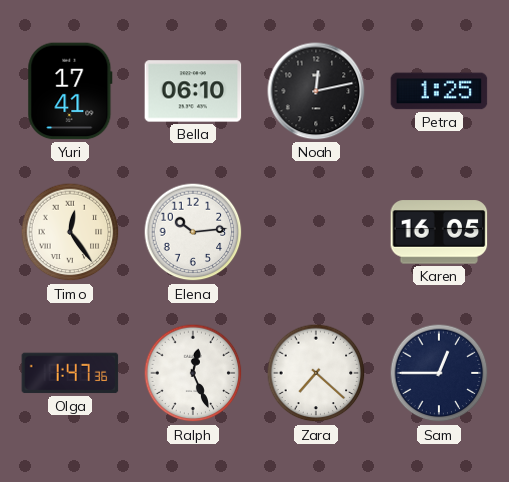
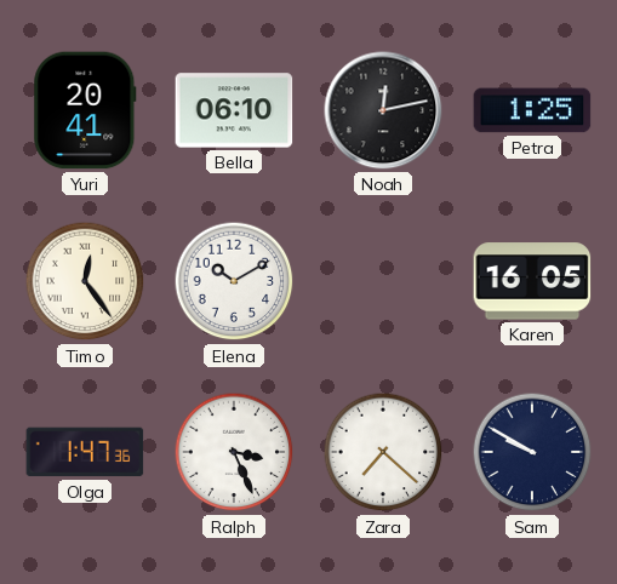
Yuri: 17:41 -> 20:41
Elena: 10:14 -> 10:10
Ralph: 12:26 -> 3:26
Sam: 12:45 -> 9:50
